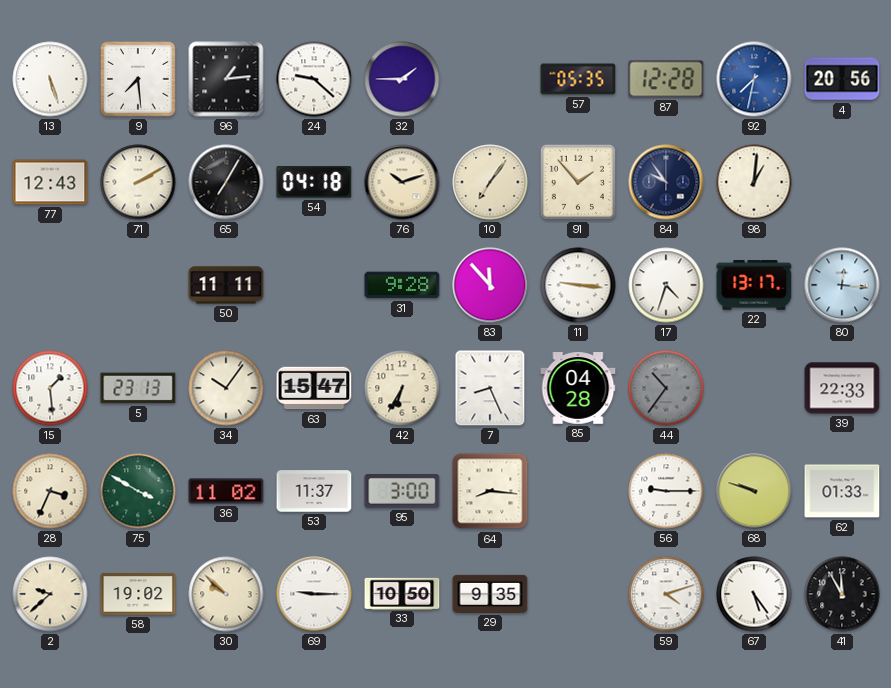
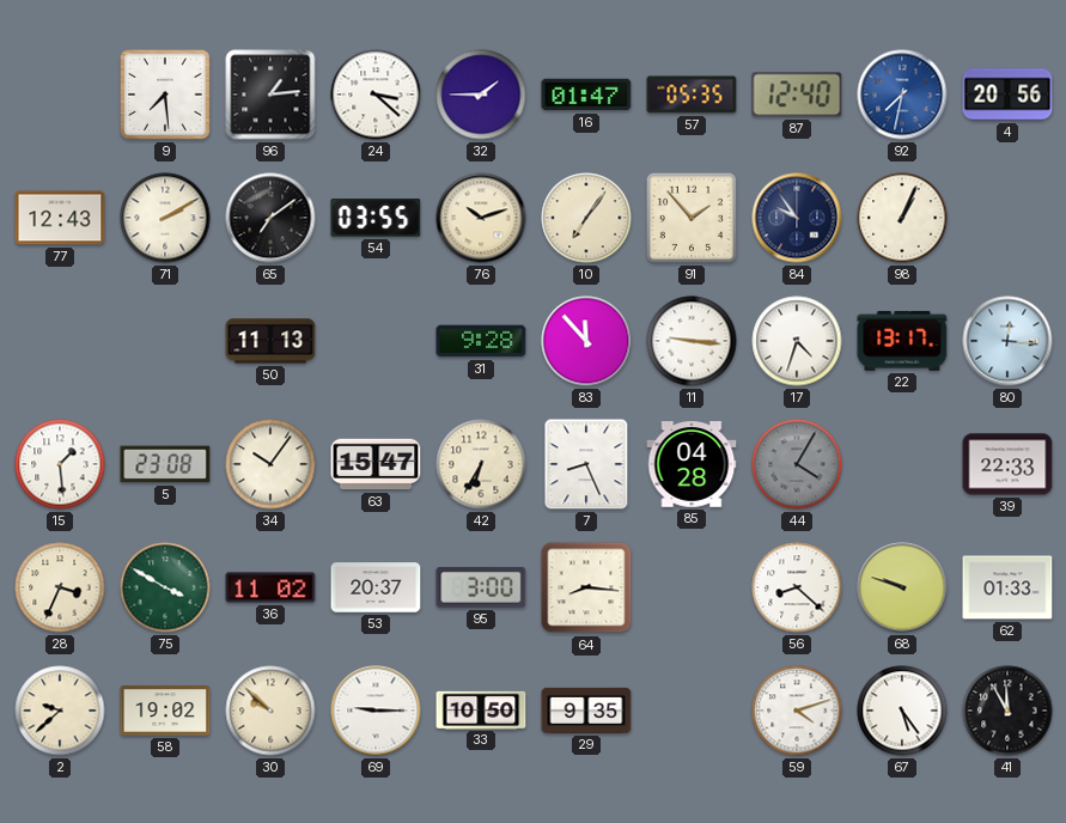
13: 5:27 -> none
24: 9:22 -> 3:22
16: none -> 01:47
87: 12:28 -> 12:40
65: 7:05 -> 7:09
54: 04:18 -> 03:55
98: 1:01 -> 1:04
50: 11:11 -> 11:13
5: 23:13 -> 23:08
44: 10:36 -> 4:05
53: 11:37 -> 20:37
56: 9:15 -> 8:22
